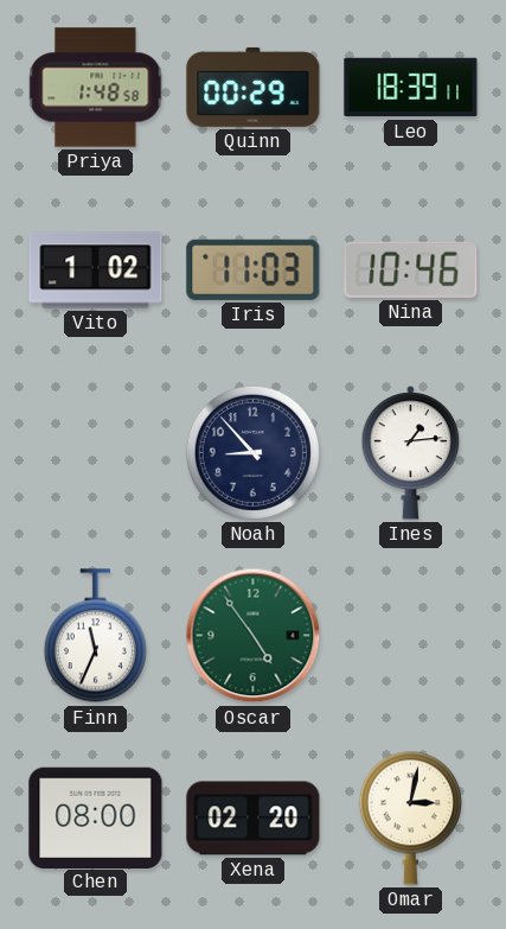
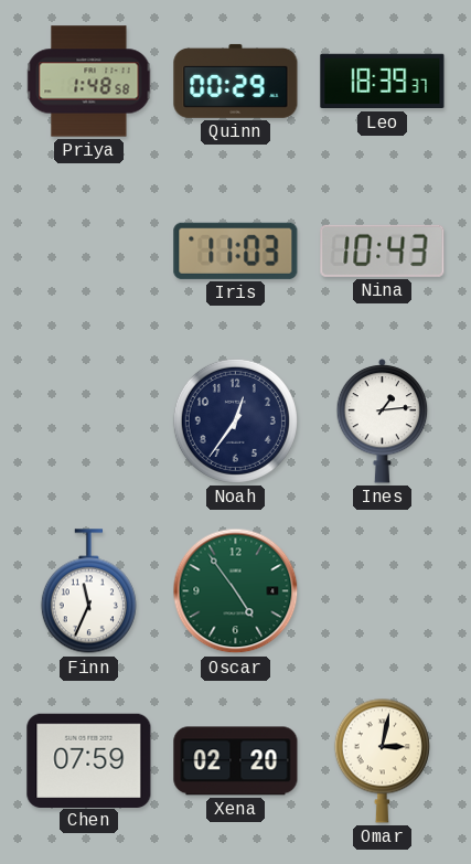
Leo: 18:39:11 -> 18:39:37
Vito: 1:02 -> none
Nina: 10:46 -> 10:43
Noah: 8:53 -> 12:36
Chen: 08:00 -> 07:59
